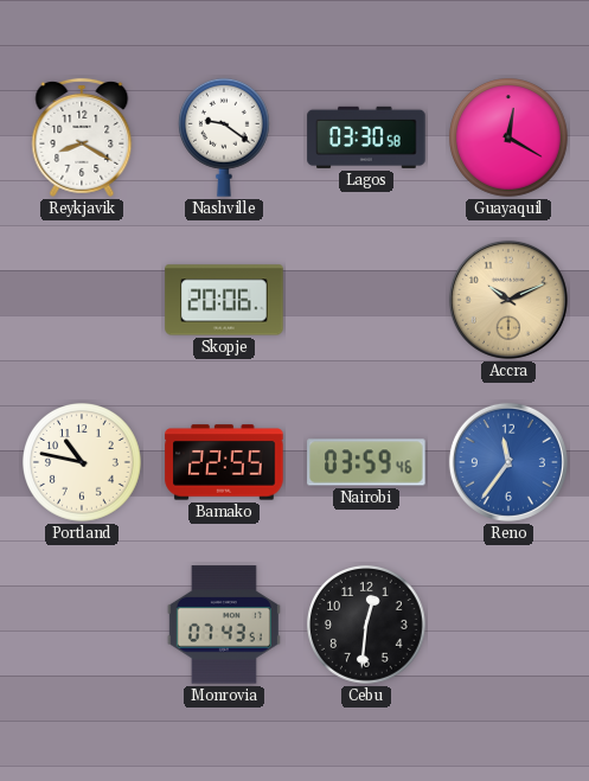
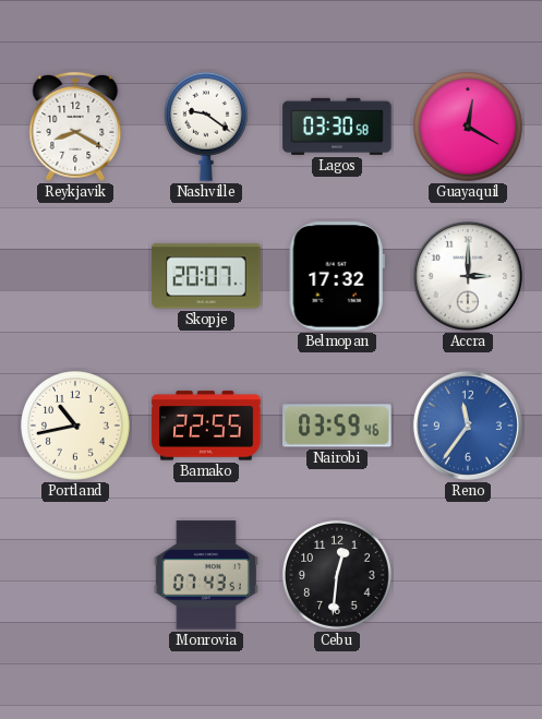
Skopje: 20:06 -> 20:07
Belmopan: none -> 17:32
Accra: 10:11 -> 3:00
Accra dial: champagne -> white
Portland: 10:47 -> 10:43
